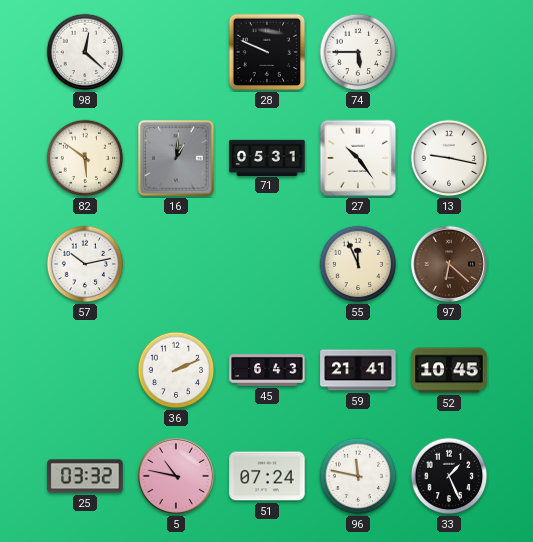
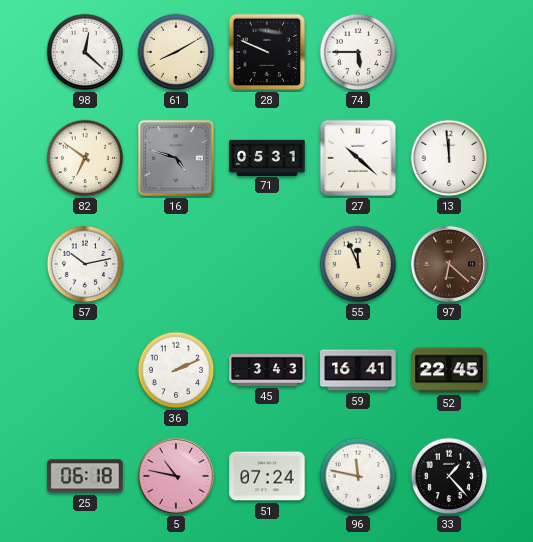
61: none -> 8:10
82: 5:51 -> 6:51
16: 1:01 -> 4:48
27: 10:24 -> 10:22
13: 9:17 -> 11:59
45: 6:43 -> 3:43
59: 21:41 -> 16:41
52: 10:45 -> 22:45
25: 03:32 -> 06:18
33: 1:26 -> 1:23
